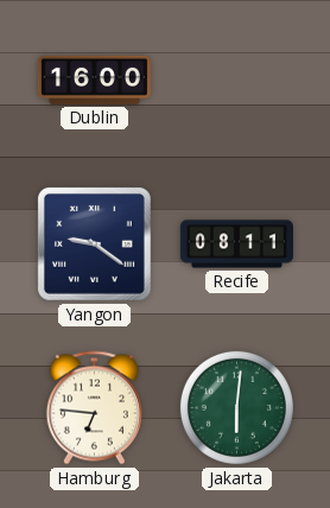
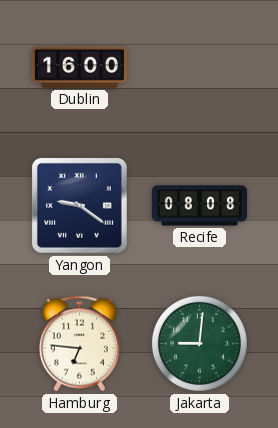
Recife: 08:11 -> 08:08
Jakarta: 6:01 -> 9:01
